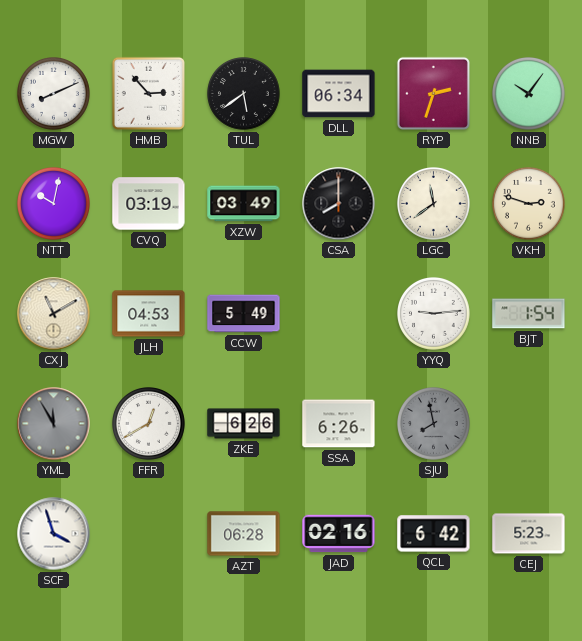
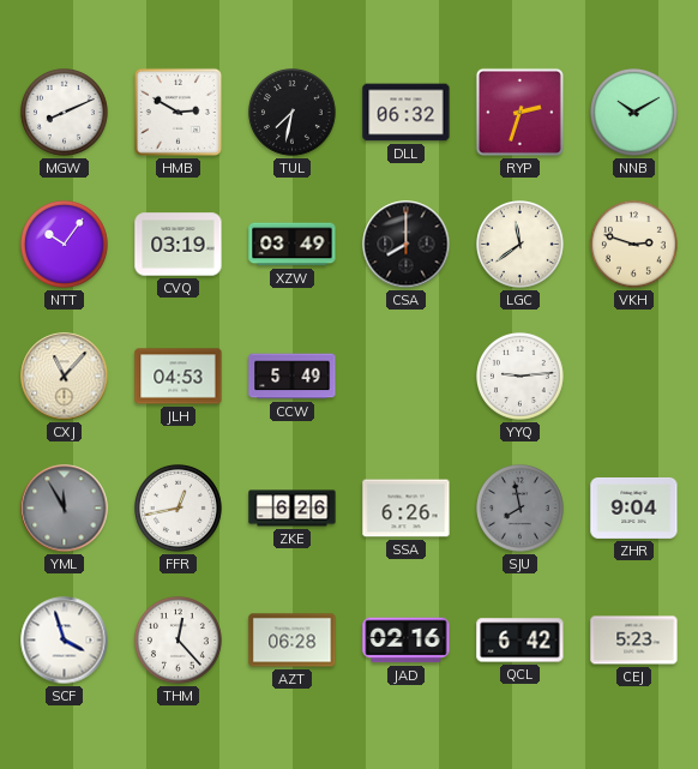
HMB: 2:53 -> 2:50
TUL: 5:39 -> 7:32
DLL: 06:34 -> 06:32
NNB: 10:06 -> 10:10
NTT: 10:02 -> 10:06
CXJ: 11:10 -> 11:07
BJT: 1:54 -> none
FFR: 12:40 -> 12:43
ZHR: none -> 9:04
THM: none -> 12:23
